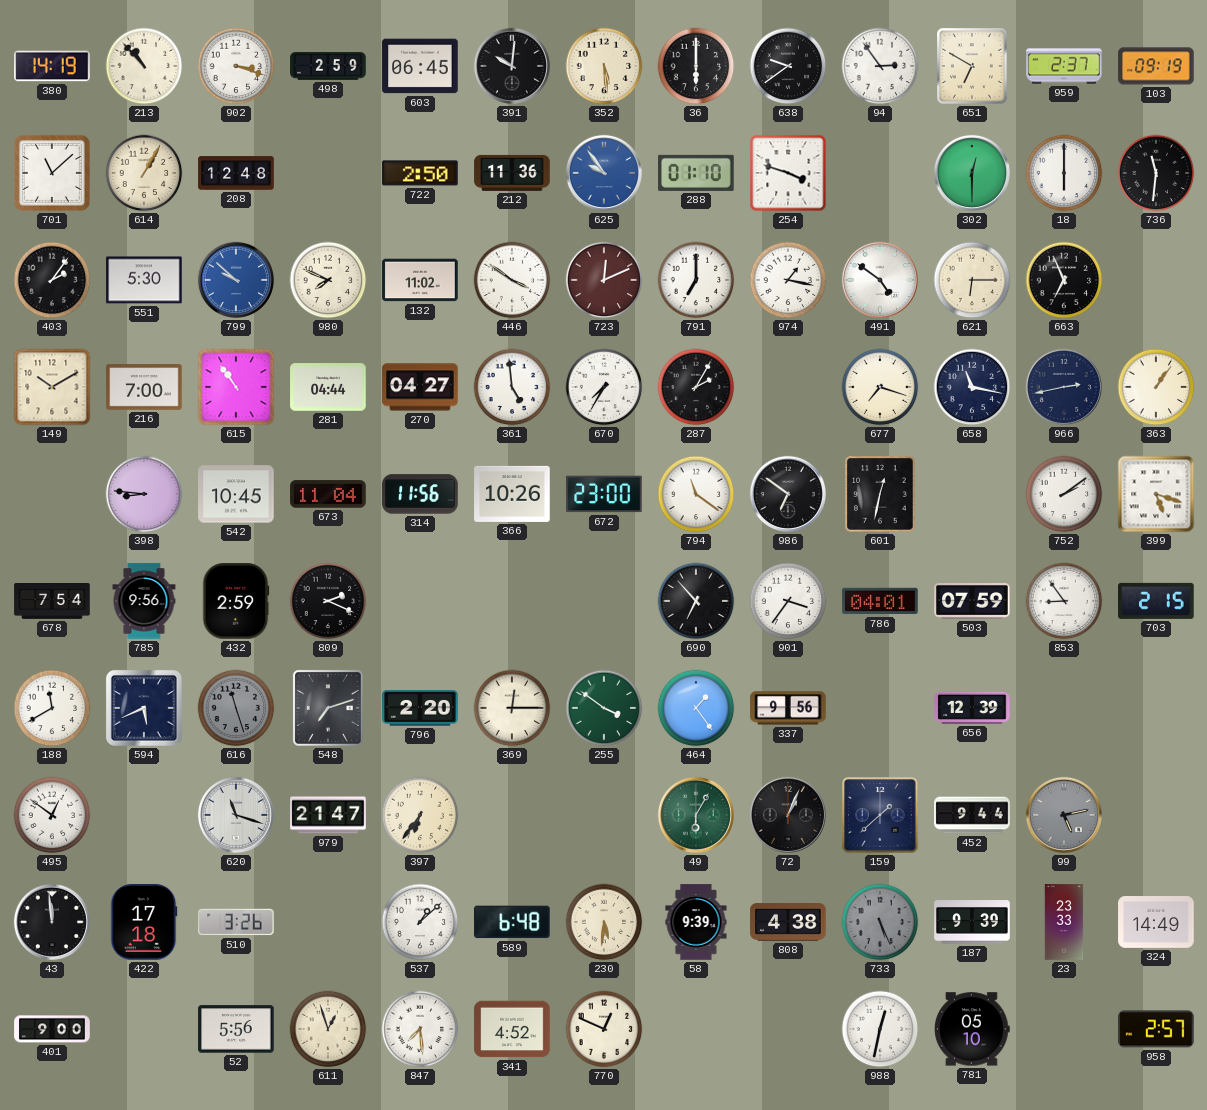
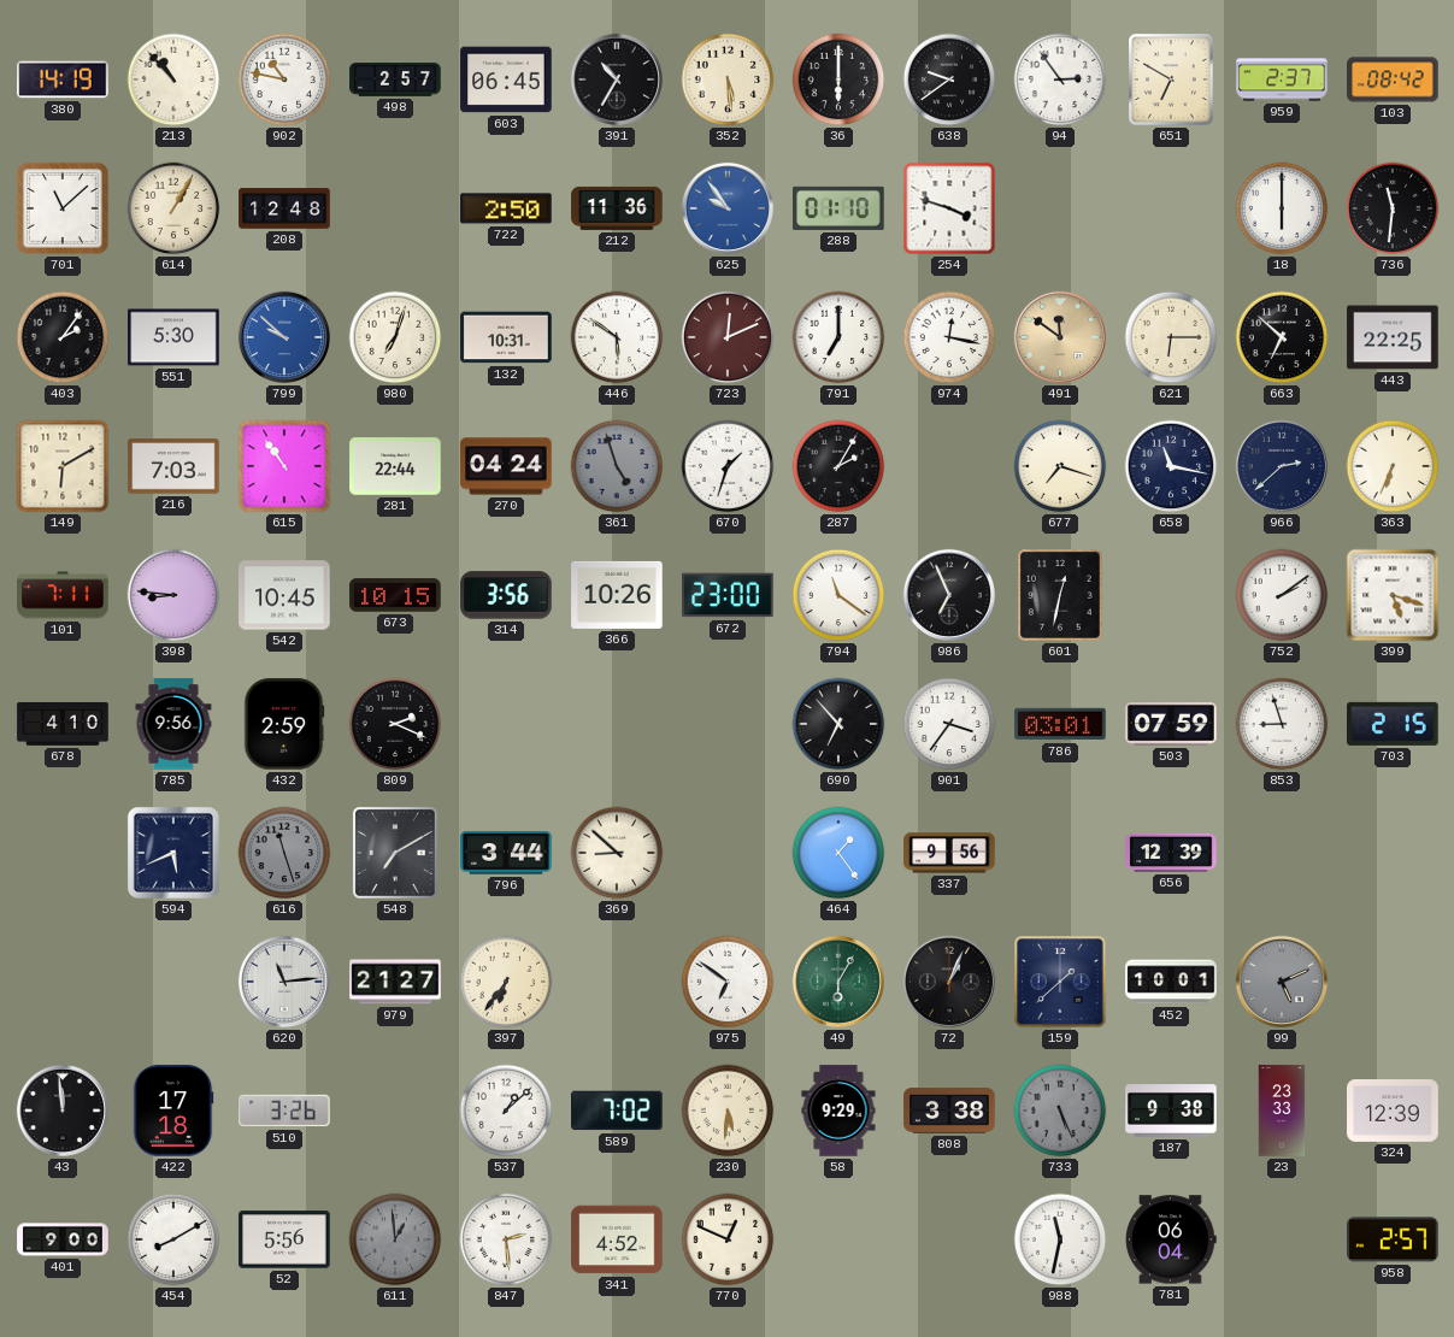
902: 3:18 -> 10:47
498: 2:59 -> 2:57
391: 10:01 -> 10:35
103: 09:19 -> 08:42
302: 12:30 -> none
980: 7:49 -> 7:03
132: 11:02 -> 10:31
446: 3:51 -> 5:51
974: 1:17 -> 12:17
491: 4:51 -> 11:51
491 dial: white -> champagne
663: 6:56 -> 6:52
443: none -> 22:25
149: 10:10 -> 6:10
216: 7:00 -> 7:03
281: 04:44 -> 22:44
270: 04:27 -> 04:24
361: 4:59 -> 4:57
361 dial: white -> grey
670: 7:35 -> 1:33
966: 2:43 -> 2:38
363: 1:06 -> 6:34
101: none -> 7:11
673: 11:04 -> 10:15
314: 11:56 -> 3:56
986: 6:51 -> 6:56
678: 7:54 -> 4:10
786: 04:01 -> 03:01
853: 8:54 -> 8:57
188: 11:40 -> none
548: 7:12 -> 7:10
796: 2:20 -> 3:44
369: 12:15 -> 8:52
255: 3:51 -> none
495: 12:51 -> none
620: 11:18 -> 11:14
979: 21:47 -> 21:27
975: none -> 6:51
452: 9:44 -> 10:01
99: 5:13 -> 5:11
589: 6:48 -> 7:02
58: 9:39 -> 9:29
808: 4:38 -> 3:38
187: 9:39 -> 9:38
324: 14:49 -> 12:39
454: none -> 8:10
611: 12:57 -> 12:59
611 dial: cream -> grey
847: 7:29 -> 2:29
988: 12:32 -> 11:32
781: 05:10 -> 06:04
